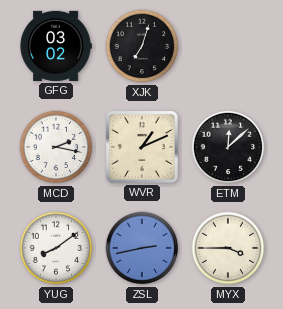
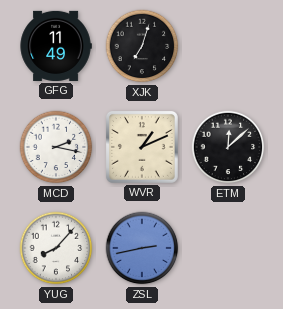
GFG: 03:02 -> 11:49
YUG: 8:09 -> 8:07
MYX: 3:45 -> none
